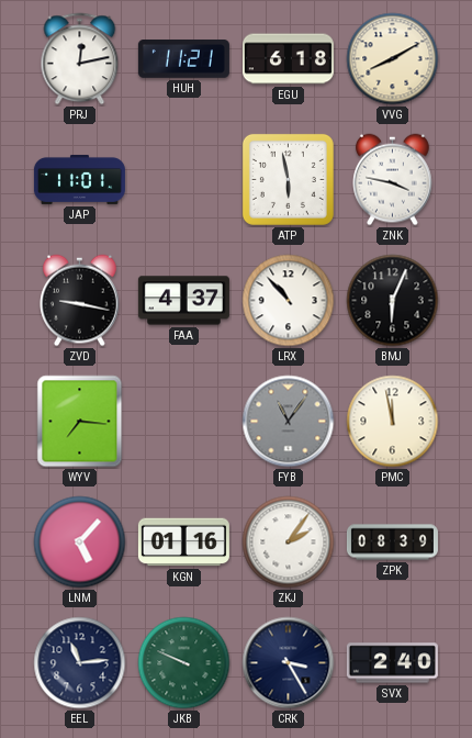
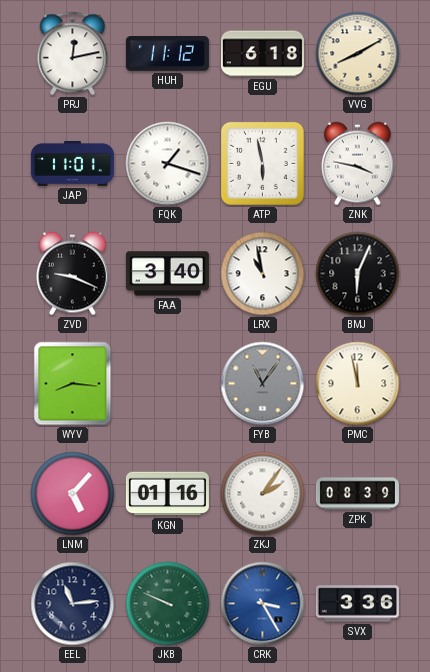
HUH: 11:21 -> 11:12
FQK: none -> 1:18
ZVD: 9:17 -> 9:19
FAA: 4:37 -> 3:40
LRX: 10:53 -> 10:58
WYV: 7:16 -> 8:16
CRK dial: navy -> blue
SVX: 2:40 -> 3:36
